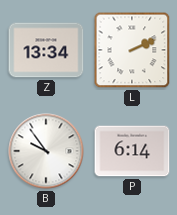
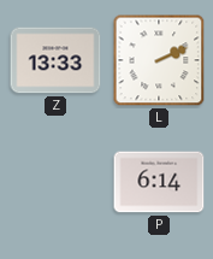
Z: 13:34 -> 13:33
B: 9:54 -> none
